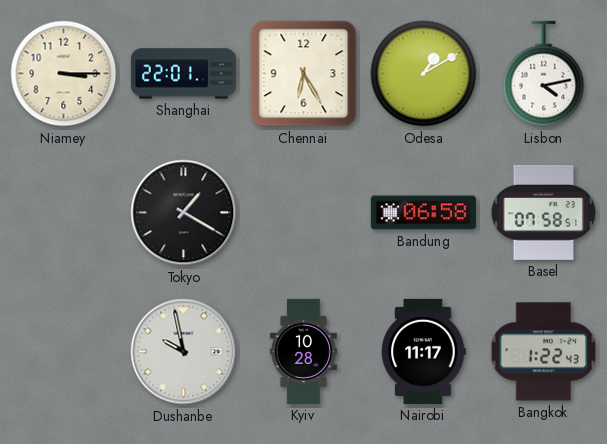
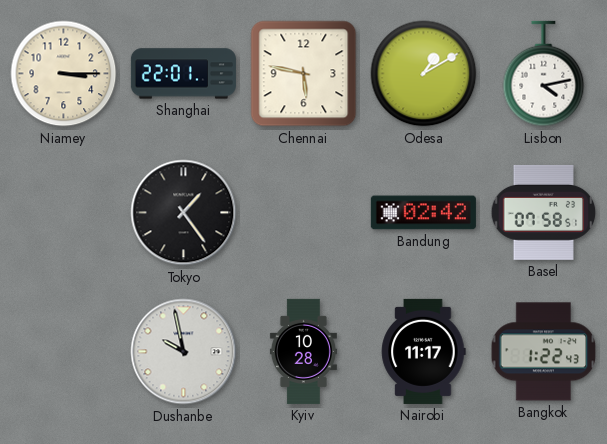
Chennai: 6:25 -> 5:47
Tokyo: 1:20 -> 1:24
Bandung: 06:58 -> 02:42
